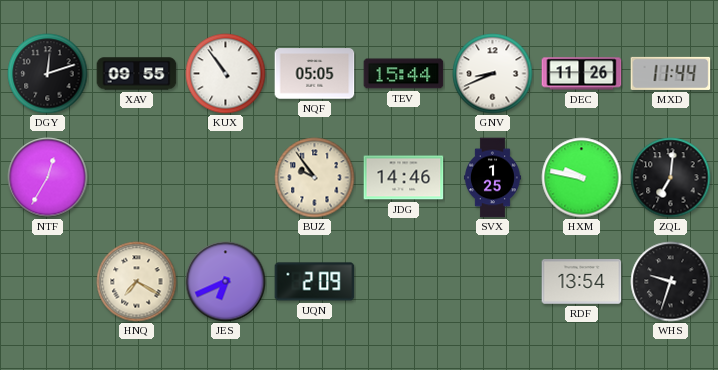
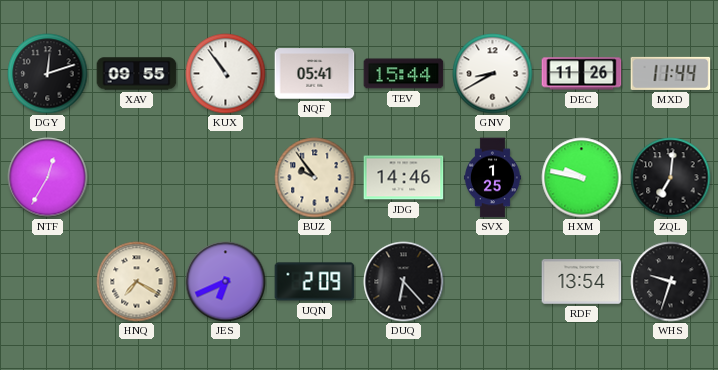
NQF: 05:05 -> 05:41
GNV: 8:41 -> 8:40
DUQ: none -> 6:23
